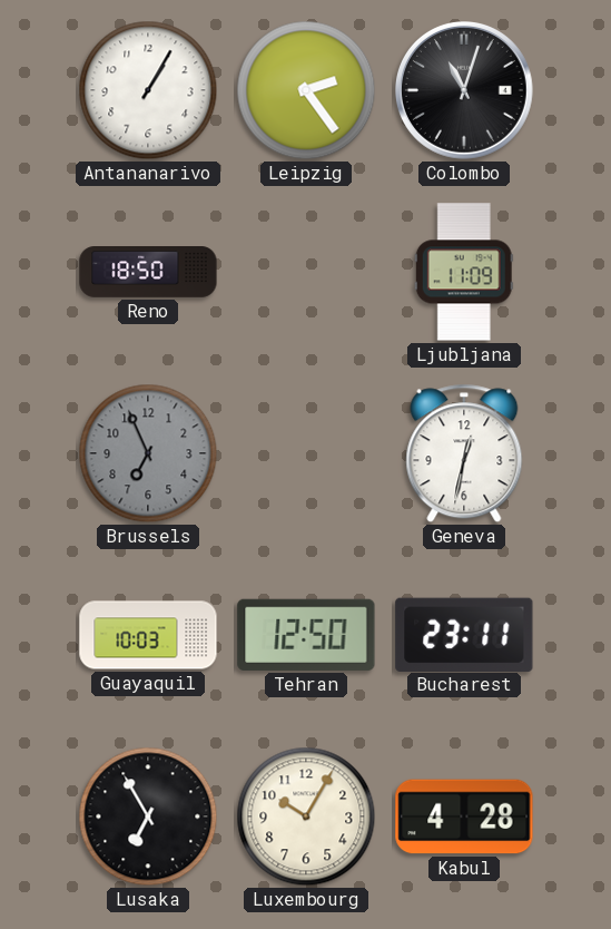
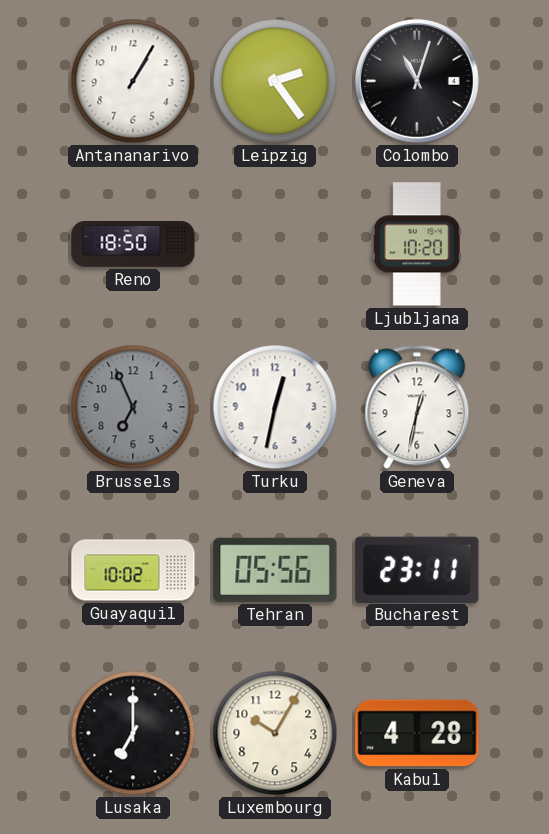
Ljubljana: 11:09 -> 10:20
Turku: none -> 12:32
Guayaquil: 10:03 -> 10:02
Tehran: 12:50 -> 05:56
Lusaka: 6:55 -> 7:00
